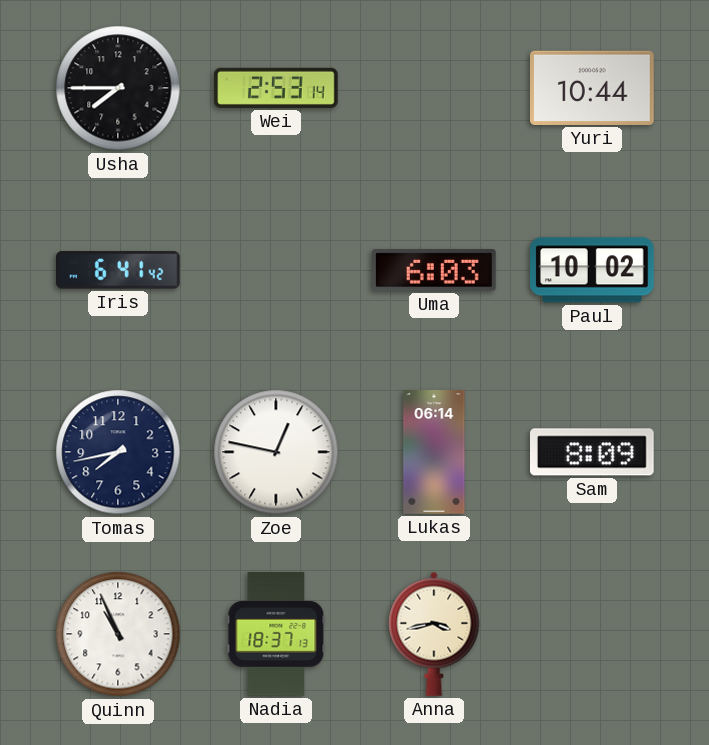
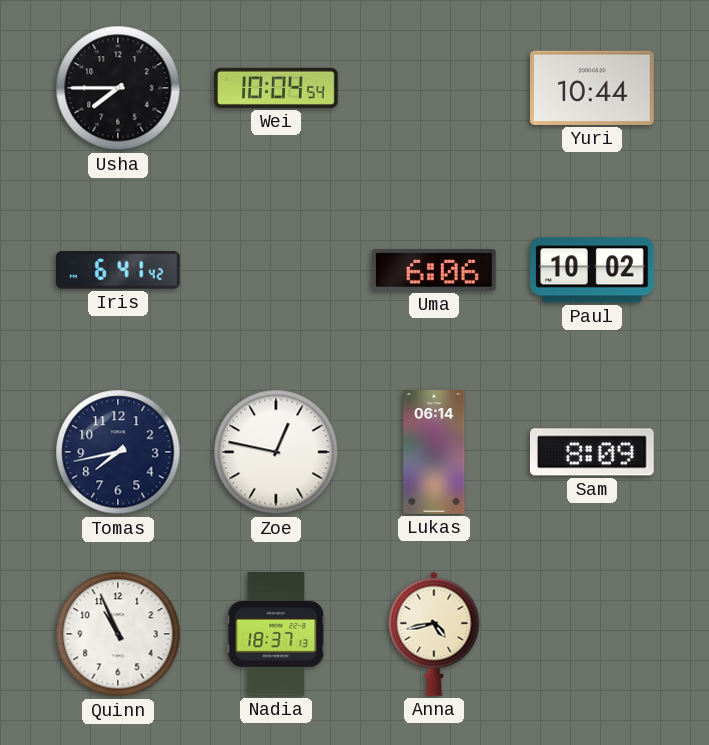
Wei: 2:53 -> 10:04
Uma: 6:03 -> 6:06
Anna: 3:43 -> 4:43
